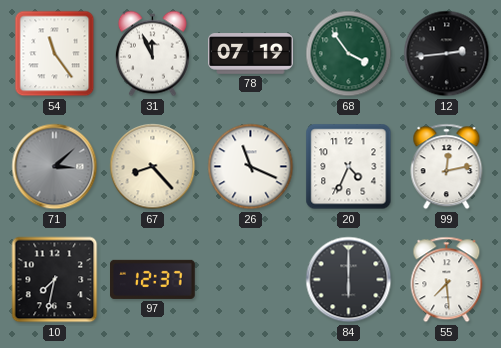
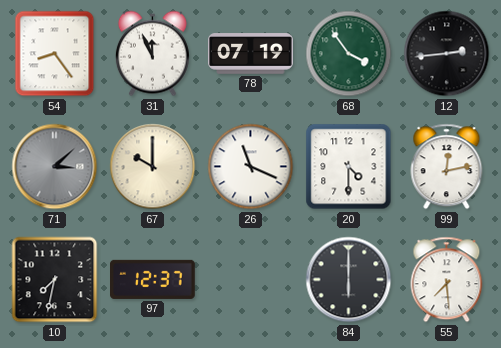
54: 11:24 -> 8:24
67: 8:23 -> 10:00
20: 4:34 -> 4:30
